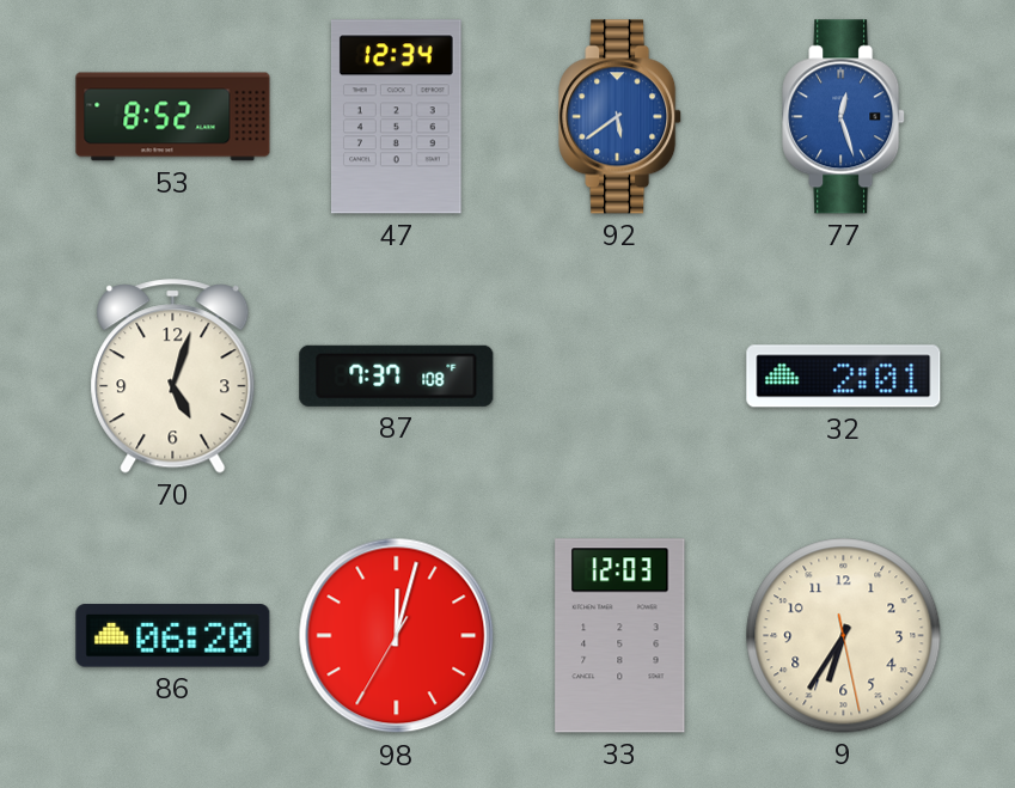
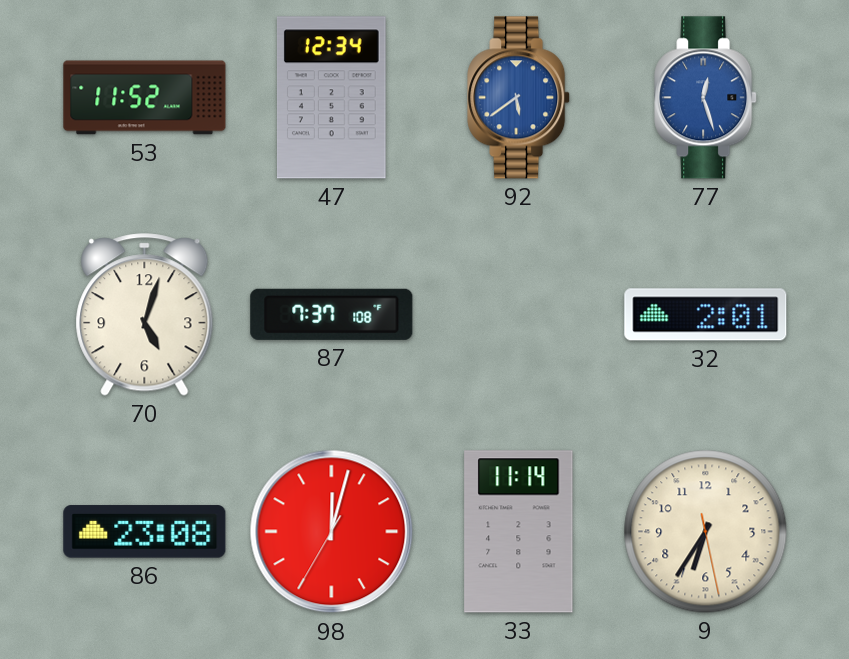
53: 8:52 -> 11:52
86: 06:20 -> 23:08
33: 12:03 -> 11:14
